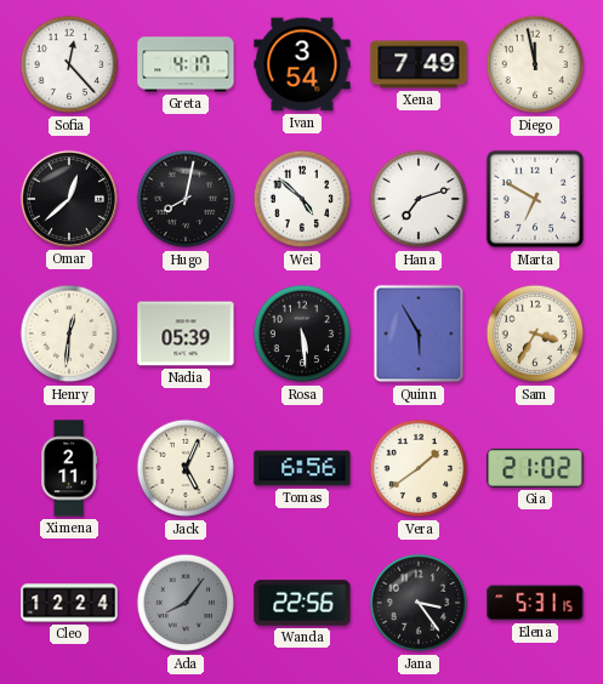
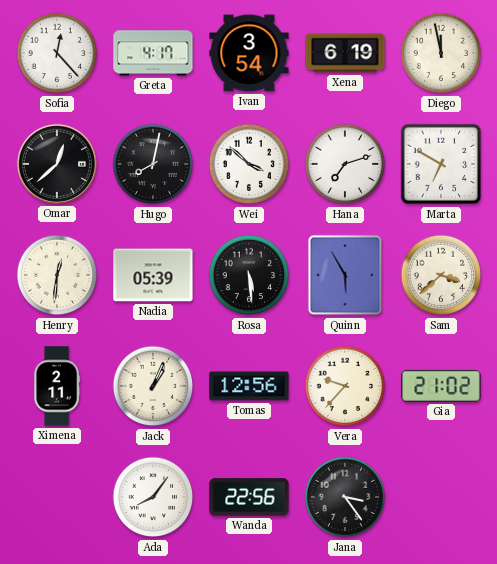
Xena: 7:49 -> 6:19
Wei: 4:52 -> 3:52
Sam: 3:35 -> 3:38
Jack: 5:04 -> 1:04
Tomas: 6:56 -> 12:56
Vera: 1:39 -> 9:37
Cleo: 12:24 -> none
Ada dial: grey -> white
Elena: 5:31 -> none
